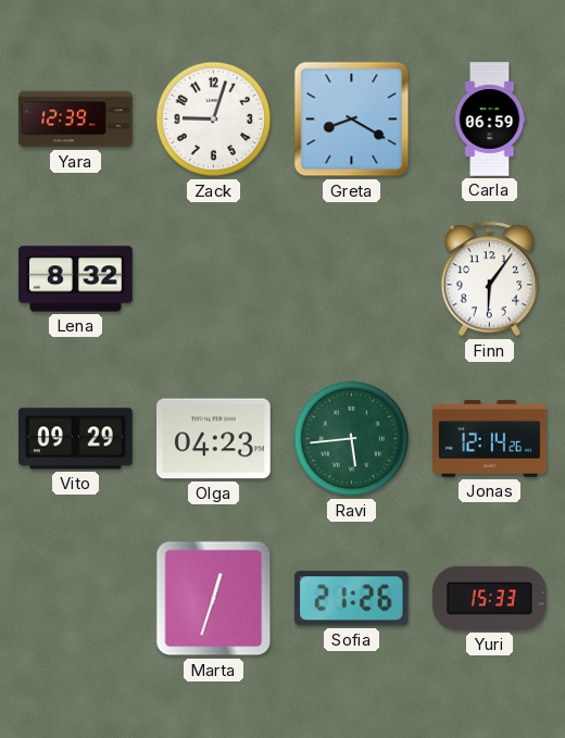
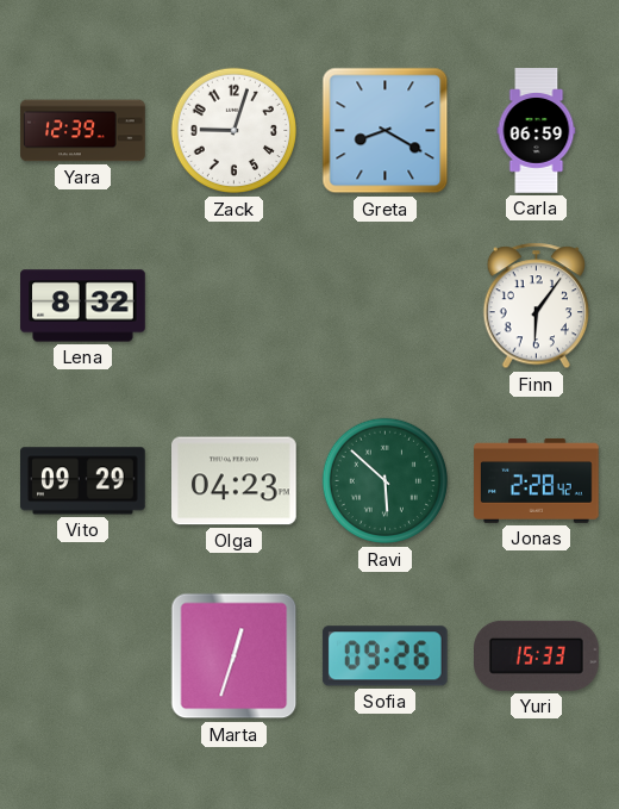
Ravi: 5:44 -> 5:52
Jonas: 12:14 -> 2:28
Sofia: 21:26 -> 09:26
